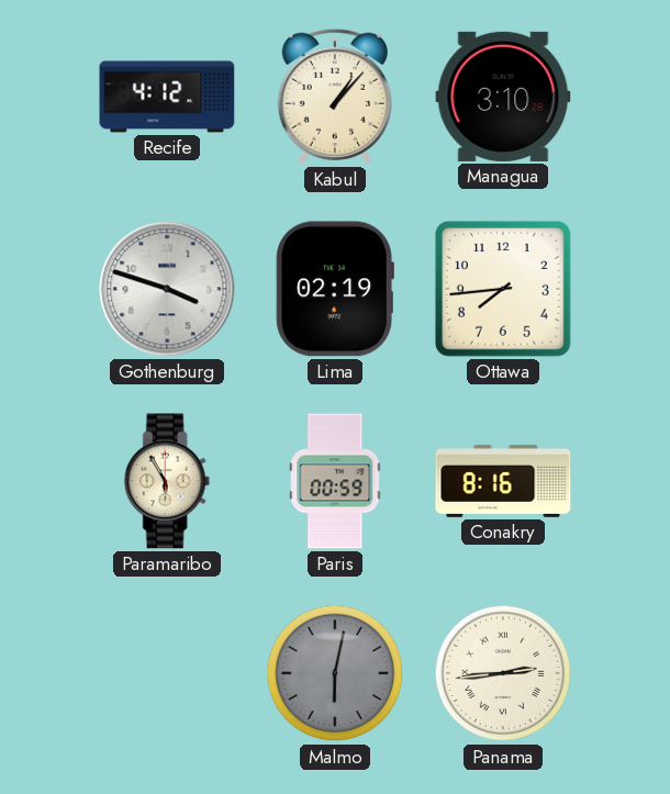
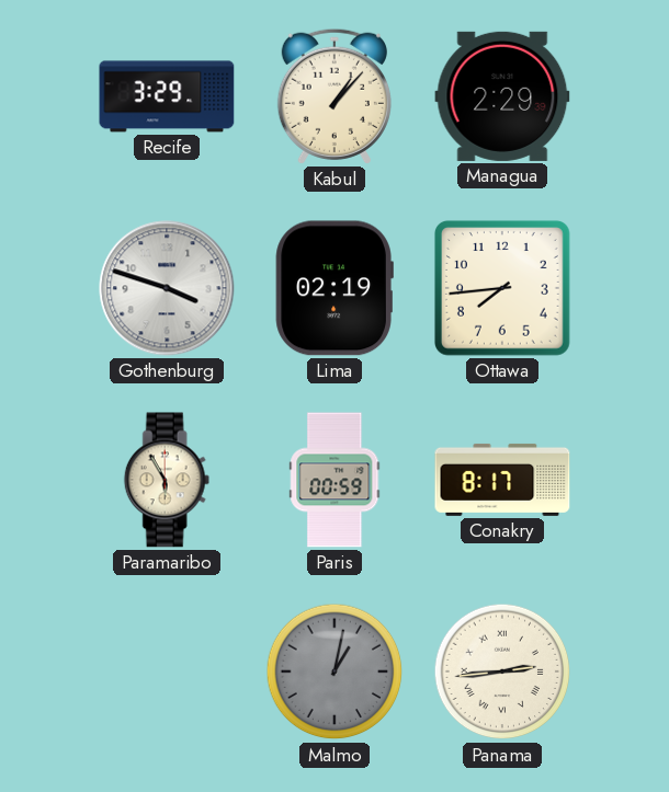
Recife: 4:12 -> 3:29
Managua: 3:10 -> 2:29
Conakry: 8:16 -> 8:17
Malmo: 6:02 -> 1:02
